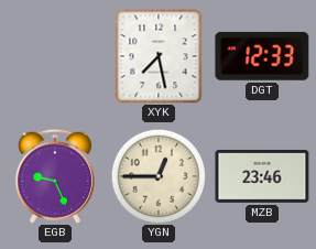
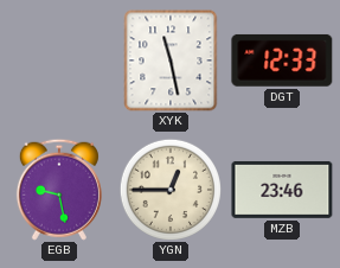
XYK: 7:28 -> 11:28
EGB: 9:26 -> 9:28
